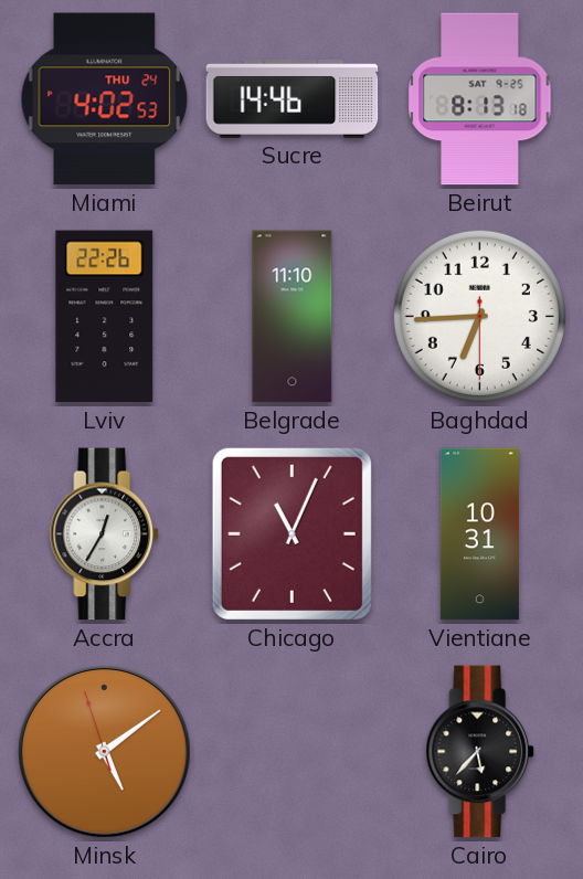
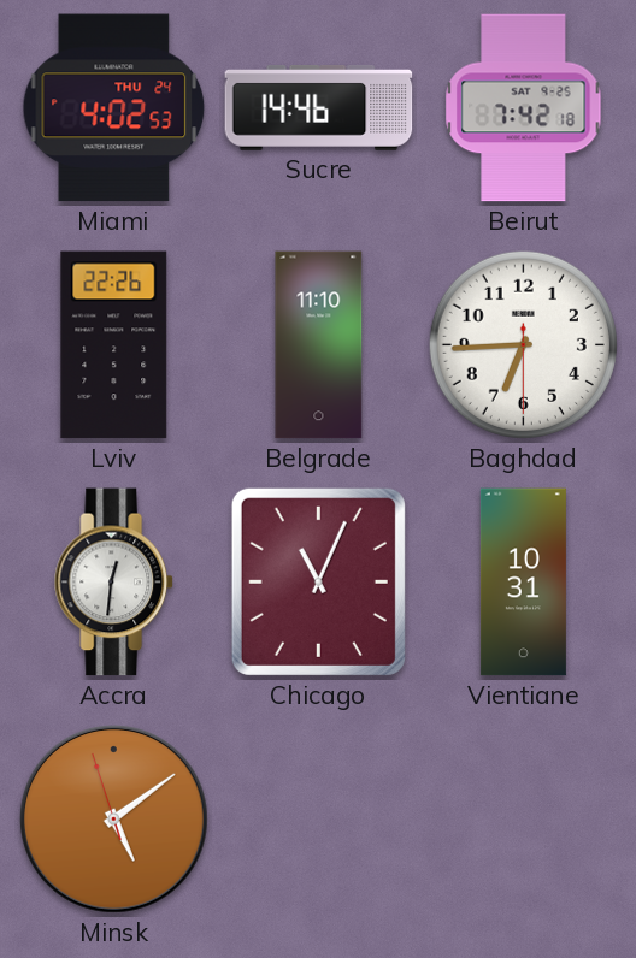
Beirut: 8:13 -> 7:42
Accra: 12:35 -> 12:31
Cairo: 5:37 -> none
